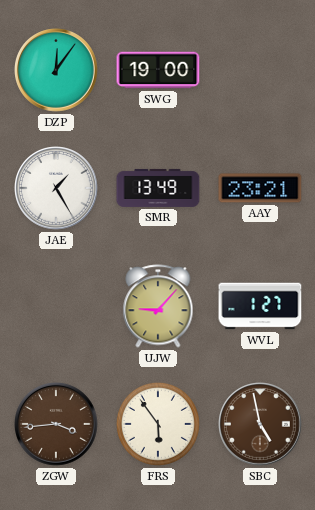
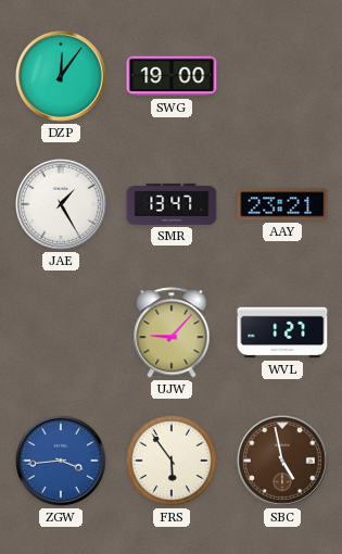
SMR: 13:49 -> 13:47
ZGW dial: brown -> blue
